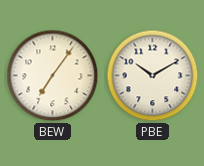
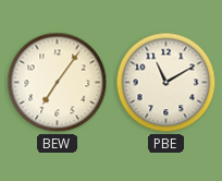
PBE: 10:10 -> 11:10
